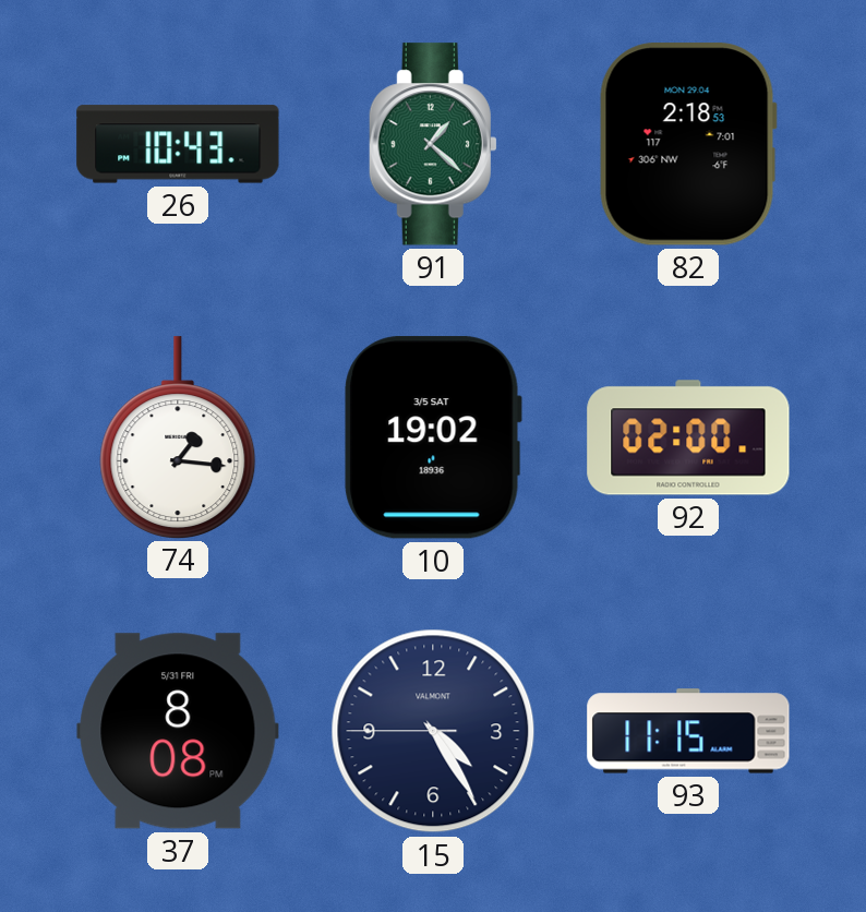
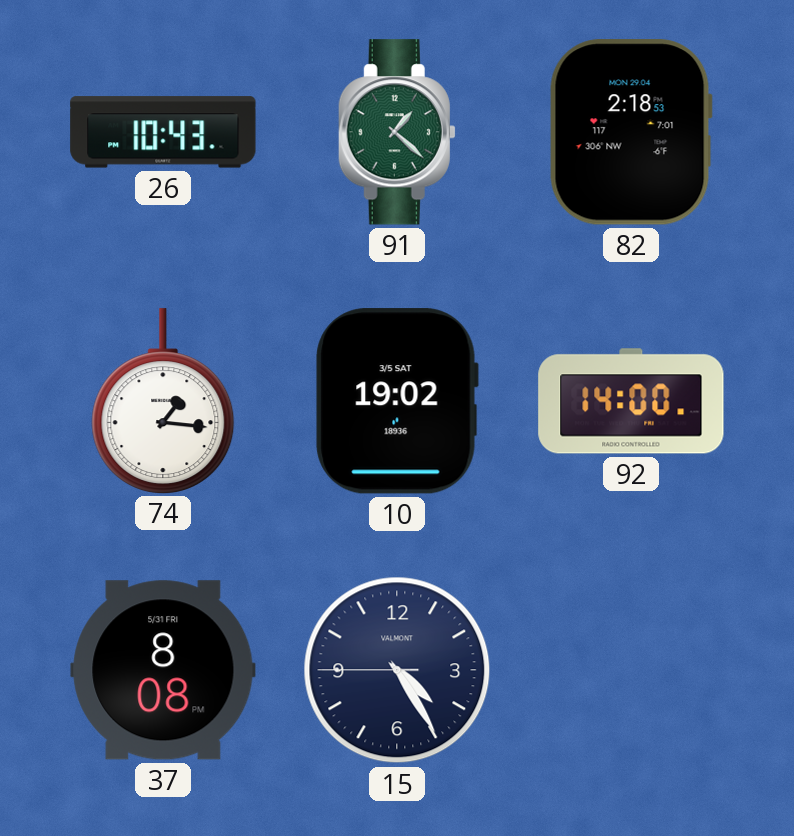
92: 02:00 -> 14:00
93: 11:15 -> none
